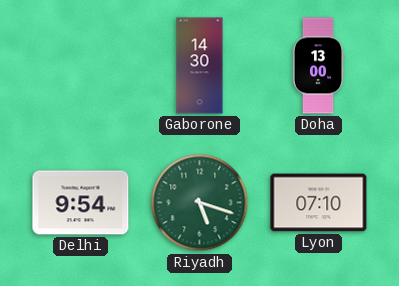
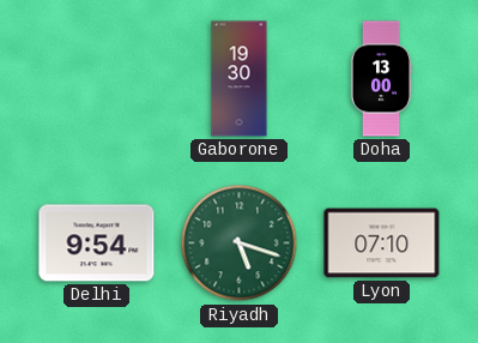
Gaborone: 14:30 -> 19:30
